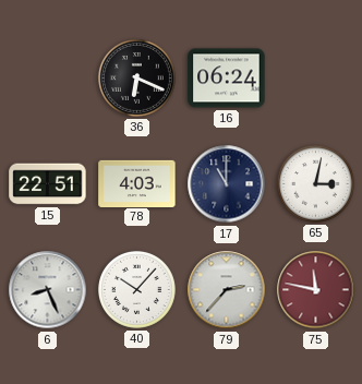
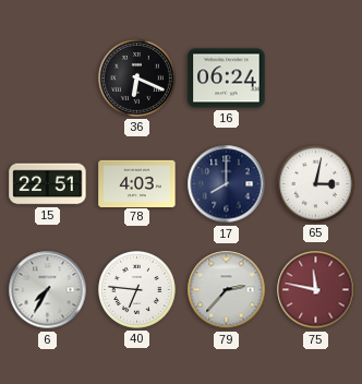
17: 11:00 -> 8:00
6: 8:26 -> 7:35
40: 10:07 -> 6:46
